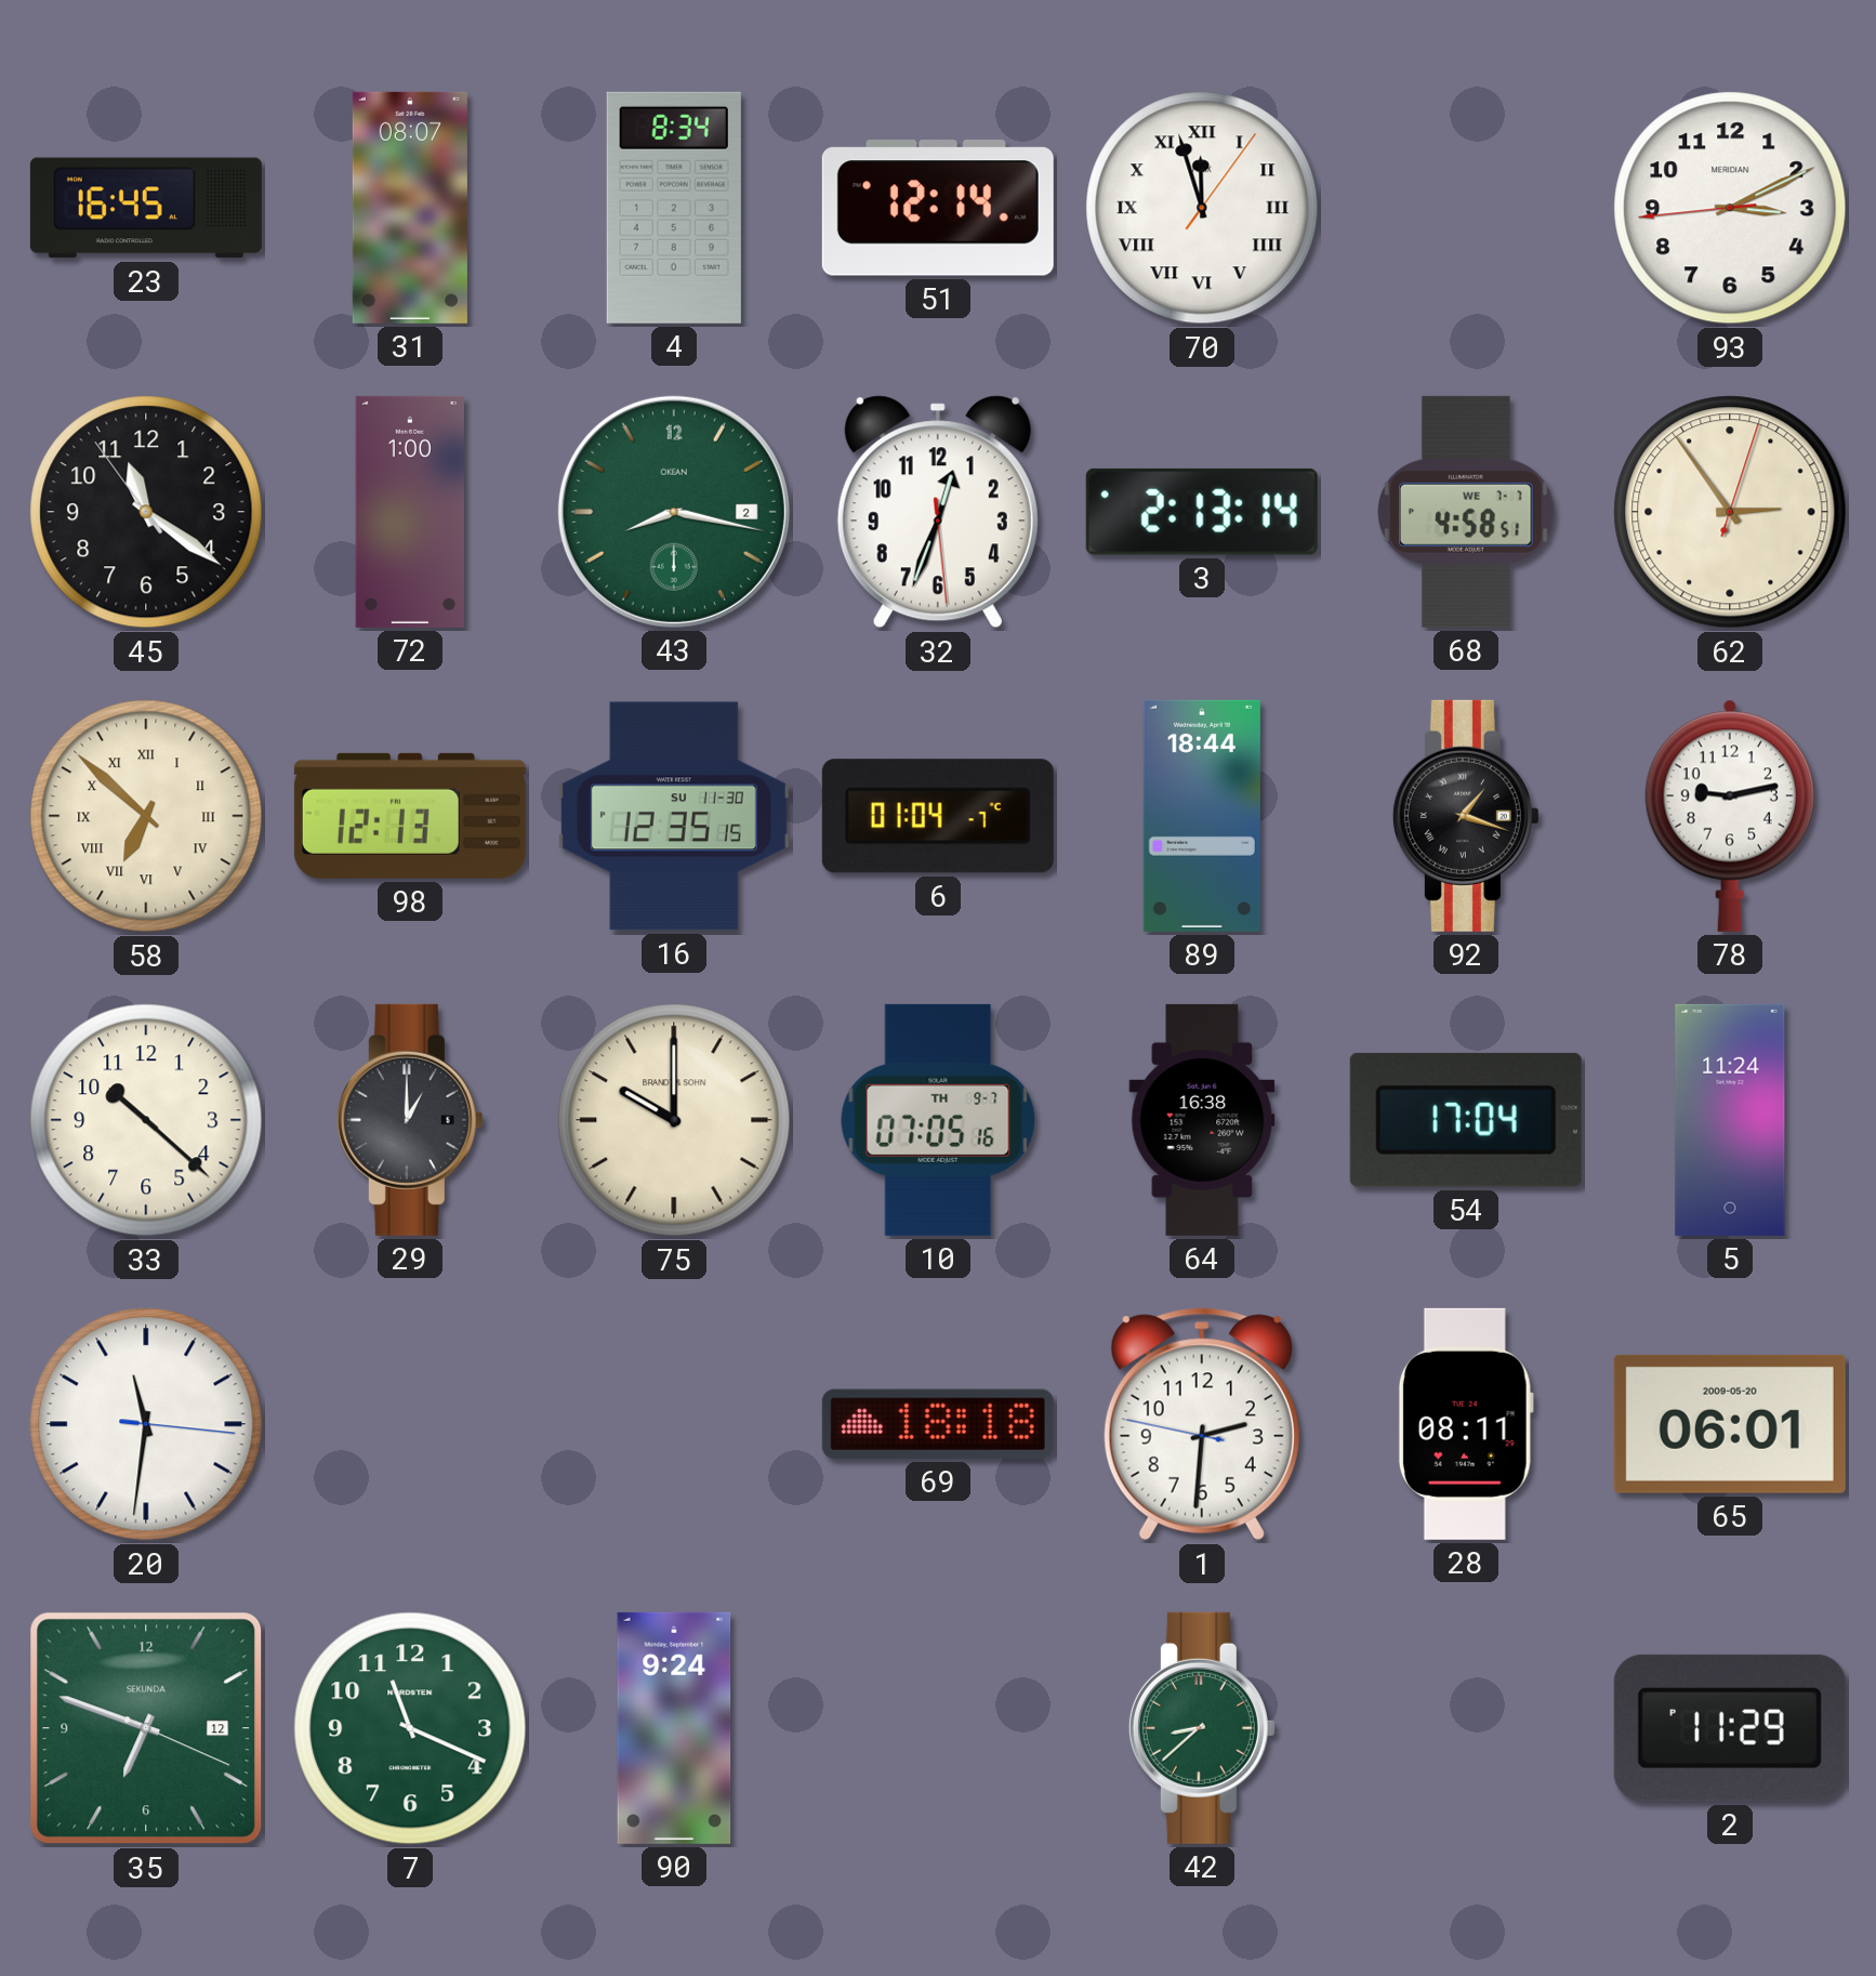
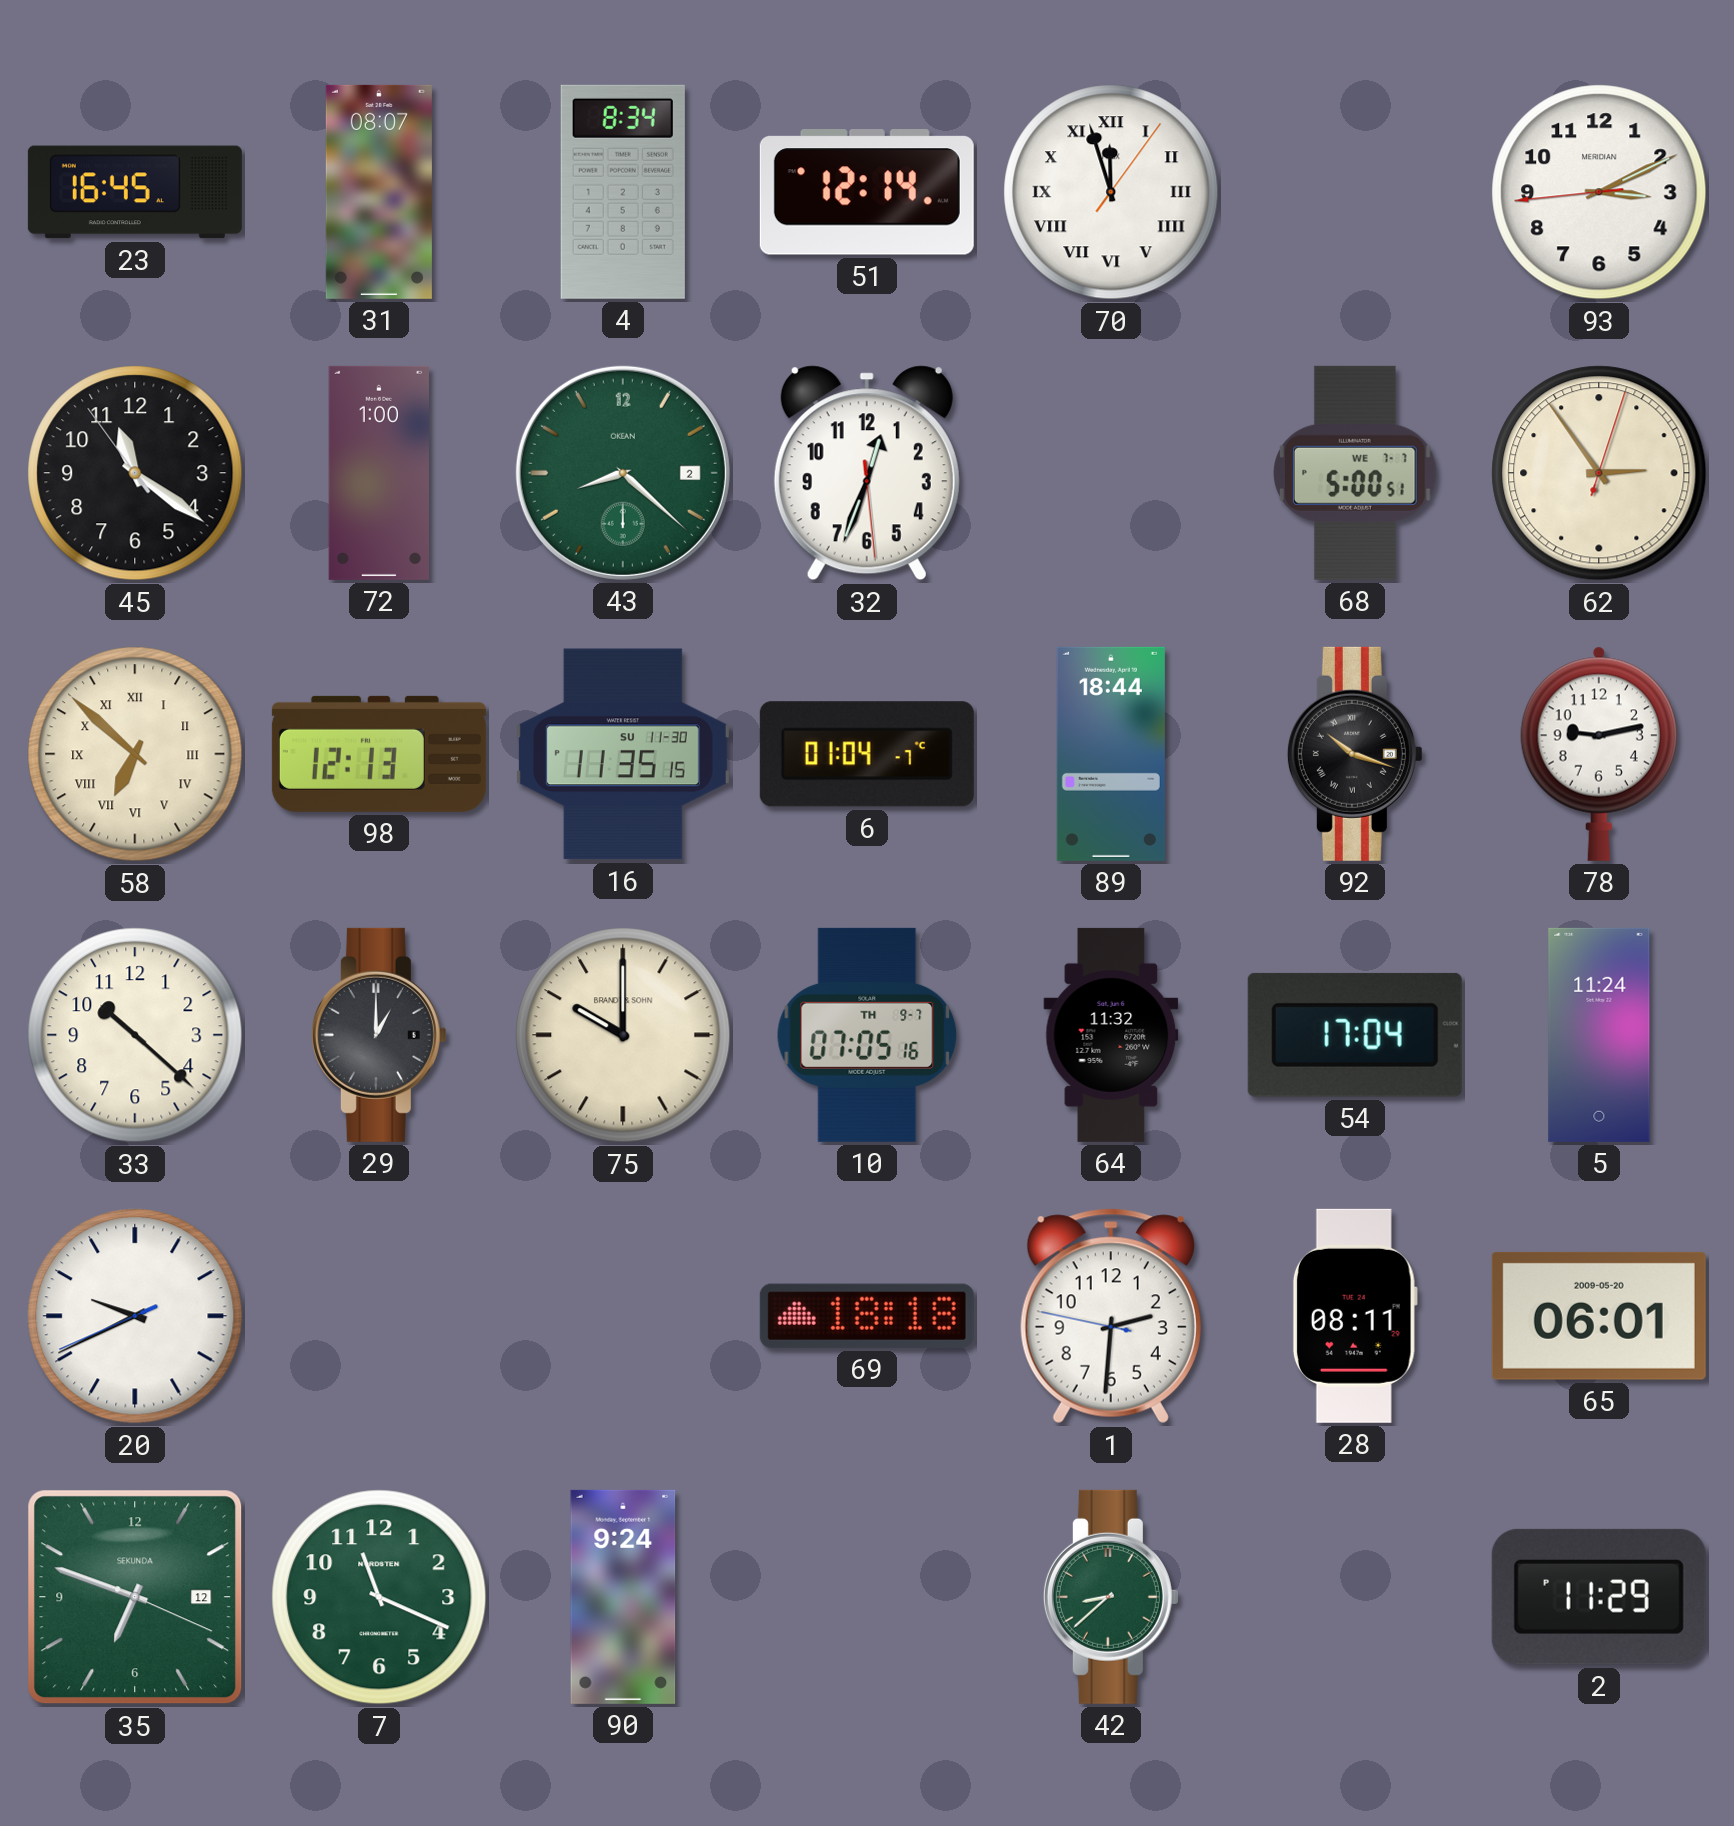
43: 8:17 -> 8:22
3: 2:13 -> none
68: 4:58 -> 5:00
16: 12:35 -> 11:35
92: 1:18 -> 10:18
64: 16:38 -> 11:32
20: 11:31 -> 9:40
